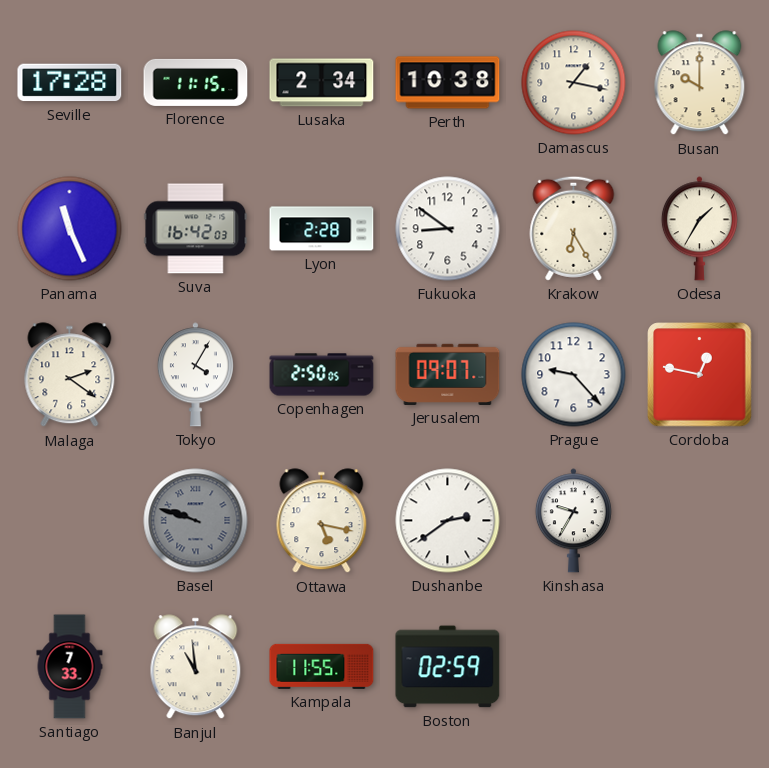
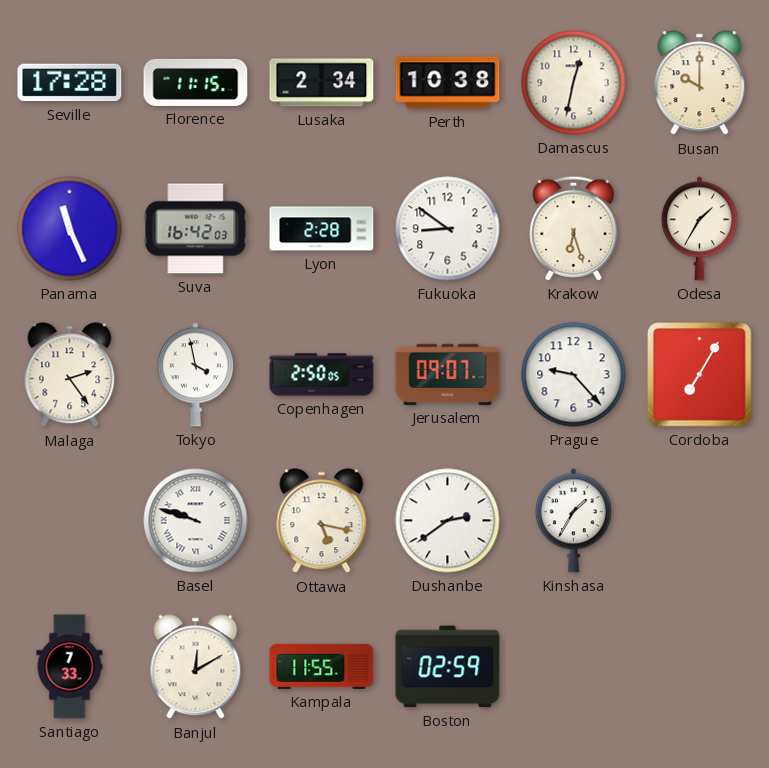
Damascus: 1:17 -> 12:32
Krakow: 6:25 -> 6:27
Malaga: 2:21 -> 2:24
Tokyo: 4:05 -> 3:58
Cordoba: 12:47 -> 7:05
Basel dial: grey -> white
Kinshasa: 9:35 -> 1:35
Banjul: 10:59 -> 12:10
